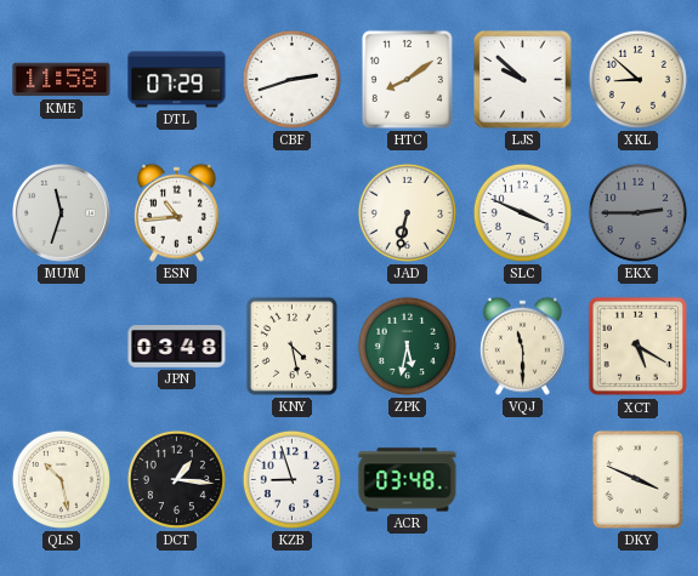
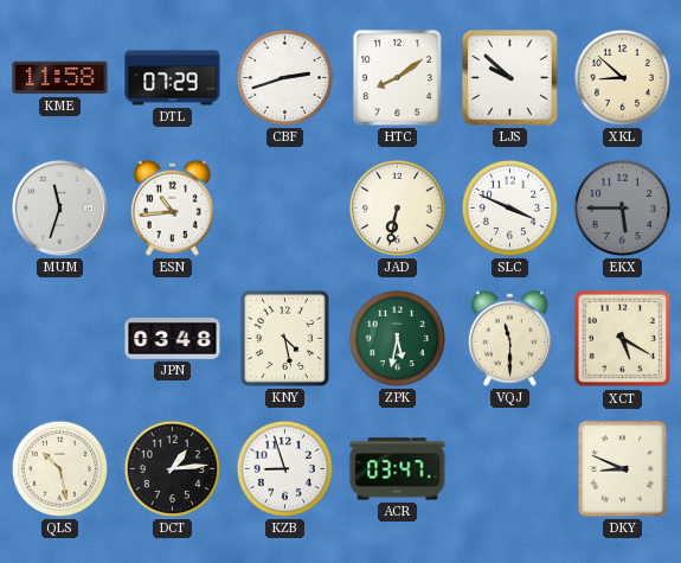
EKX: 2:45 -> 5:45
DCT: 1:16 -> 1:14
ACR: 03:48 -> 03:47
DKY: 3:49 -> 8:49
